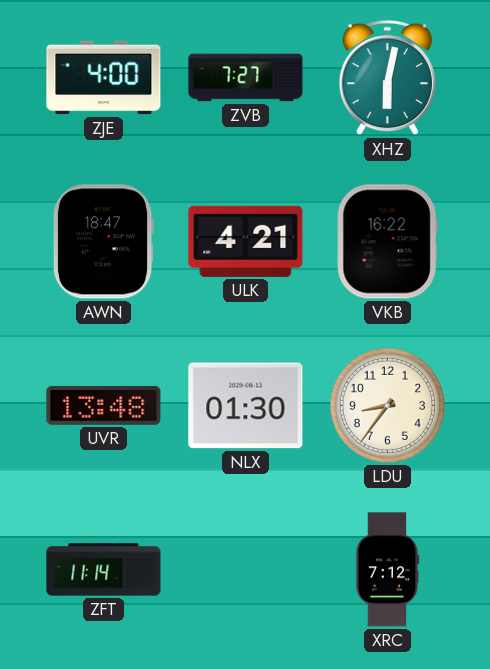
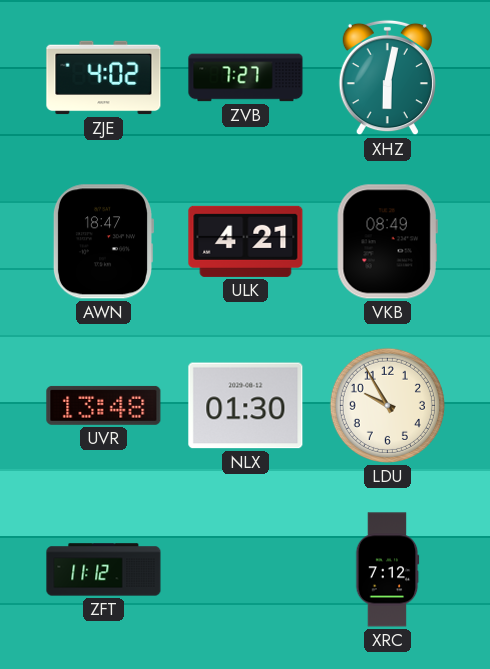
ZJE: 4:00 -> 4:02
VKB: 16:22 -> 08:49
LDU: 8:36 -> 9:55
ZFT: 11:14 -> 11:12
